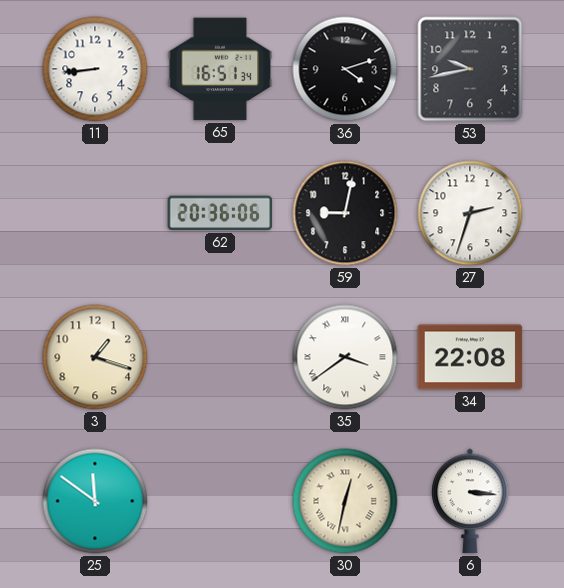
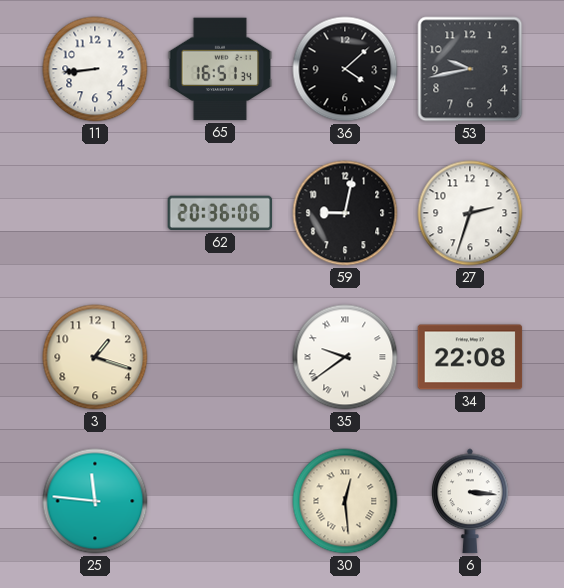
36: 4:12 -> 4:08
35: 3:39 -> 9:39
25: 11:51 -> 11:46
30: 12:32 -> 12:29
